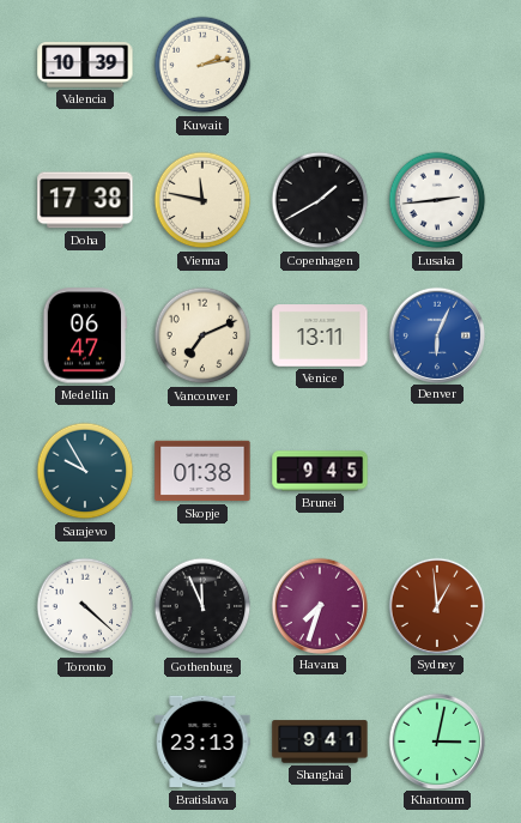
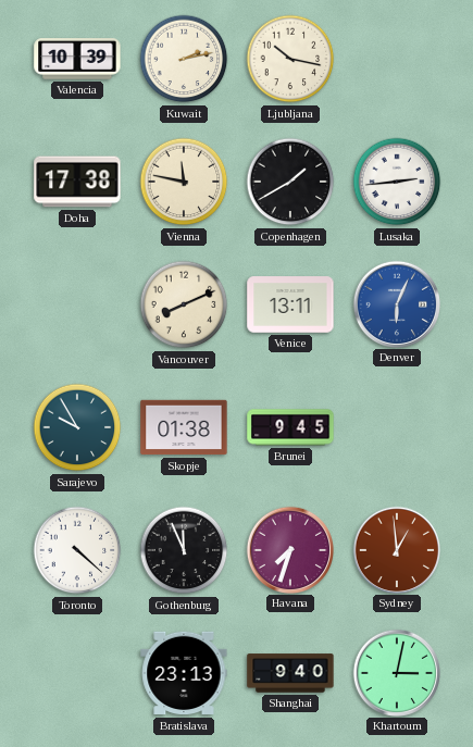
Ljubljana: none -> 10:17
Medellin: 06:47 -> none
Vancouver: 7:11 -> 8:11
Shanghai: 9:41 -> 9:40
